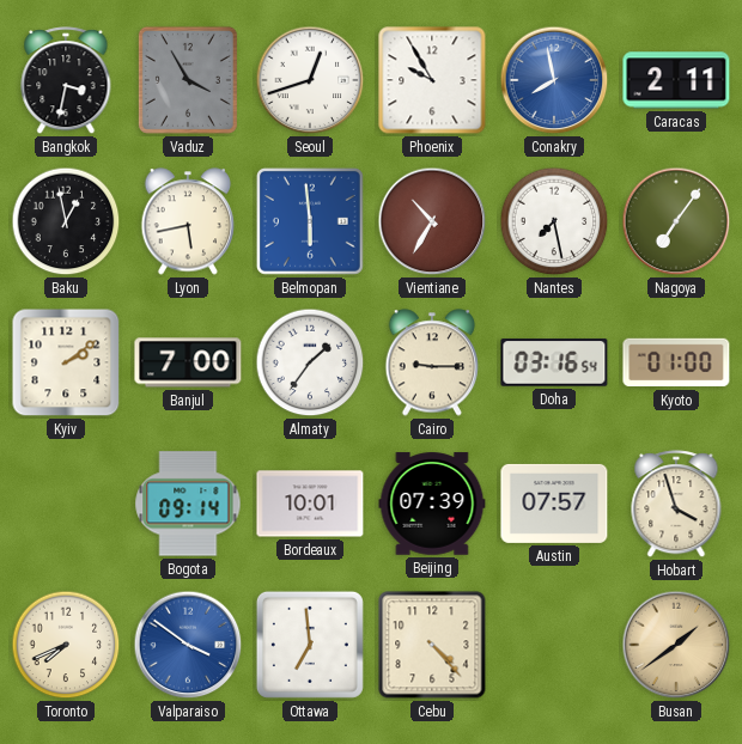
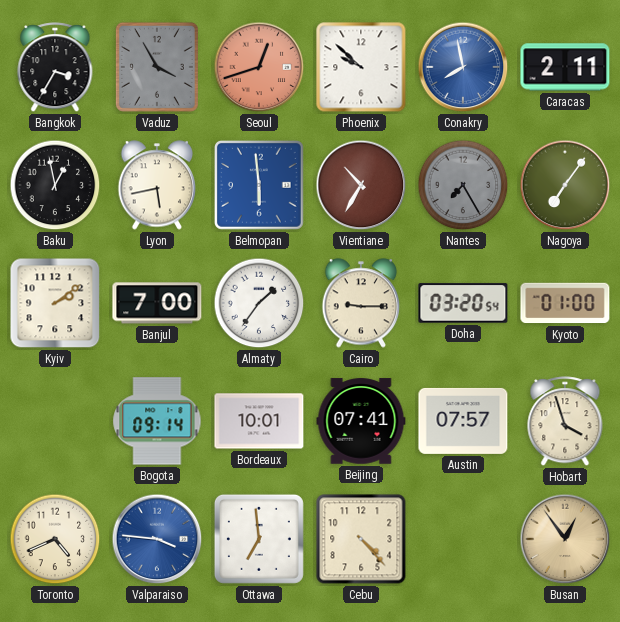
Bangkok: 3:32 -> 3:35
Seoul dial: white -> salmon
Phoenix: 9:55 -> 9:52
Nantes: 7:28 -> 7:25
Nantes dial: white -> grey
Doha: 03:16 -> 03:20
Beijing: 07:39 -> 07:41
Toronto: 7:41 -> 4:41
Valparaiso: 3:51 -> 3:46
Busan: 1:39 -> 12:54
